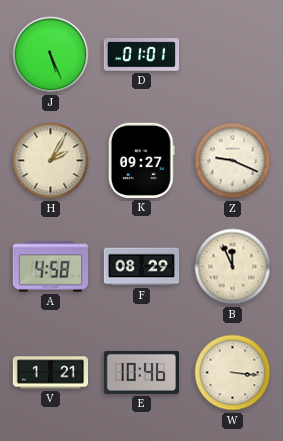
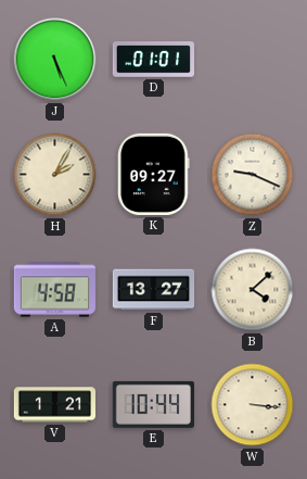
F: 08:29 -> 13:27
B: 11:56 -> 4:08
E: 10:46 -> 10:44
